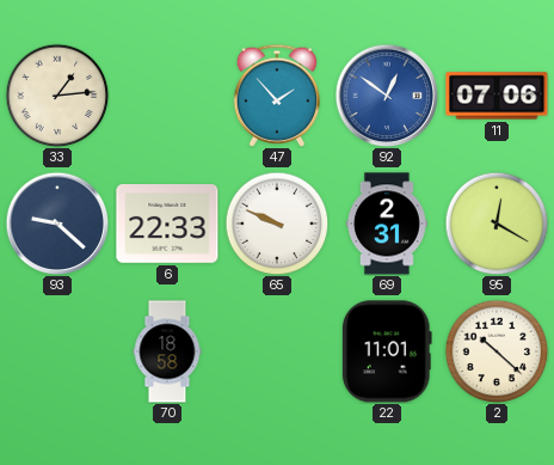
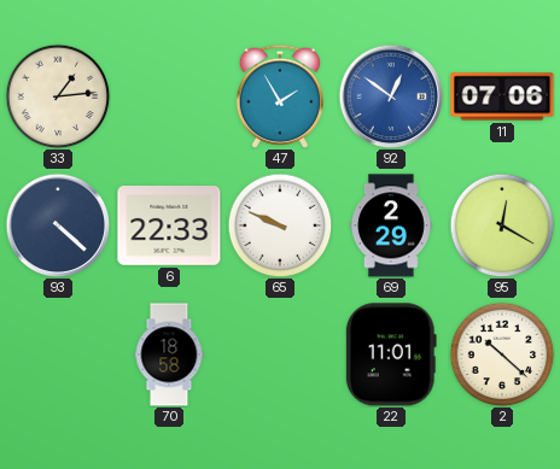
47: 1:53 -> 1:55
93: 9:22 -> 4:22
69: 2:31 -> 2:29
